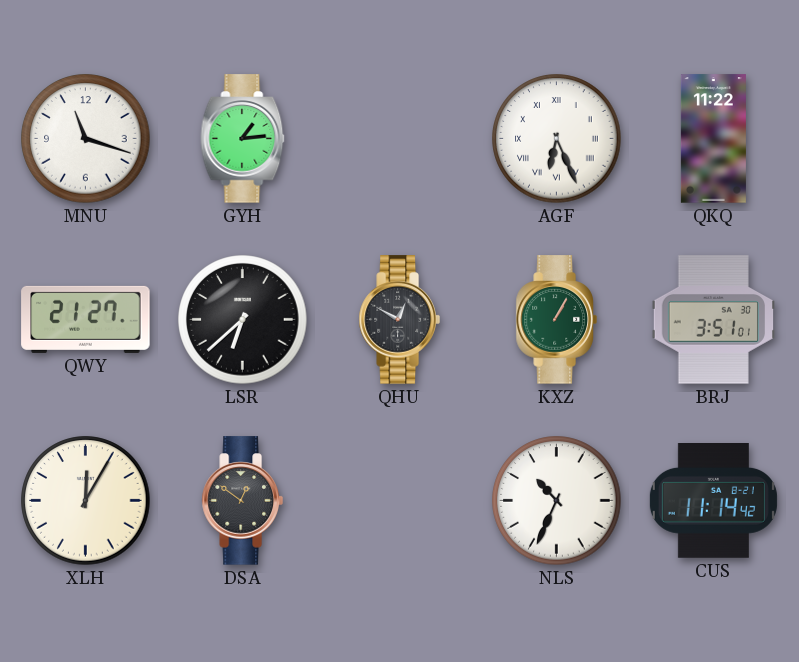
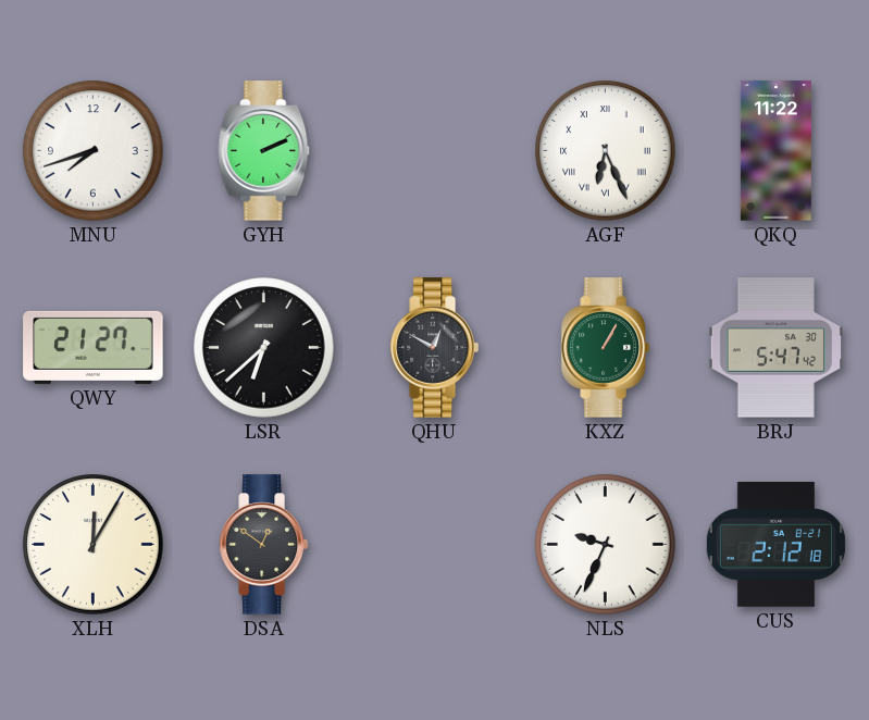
MNU: 11:18 -> 7:42
GYH: 1:14 -> 2:11
BRJ: 3:51 -> 5:47
NLS: 10:34 -> 9:34
CUS: 11:14 -> 2:12
